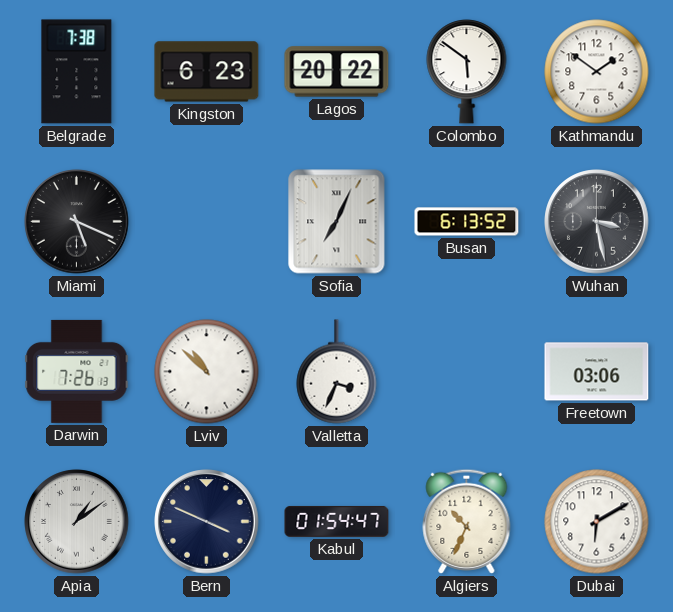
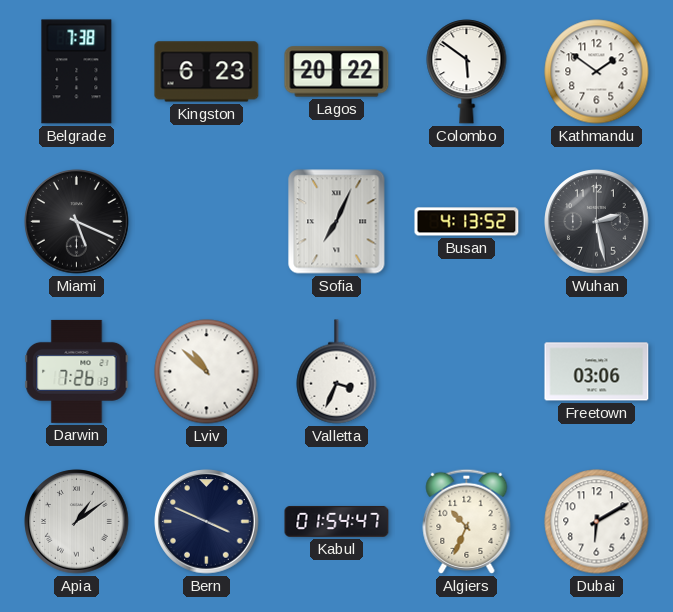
Busan: 6:13 -> 4:13
Wuhan: 3:28 -> 2:28
